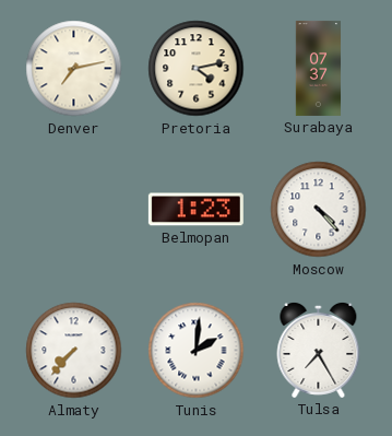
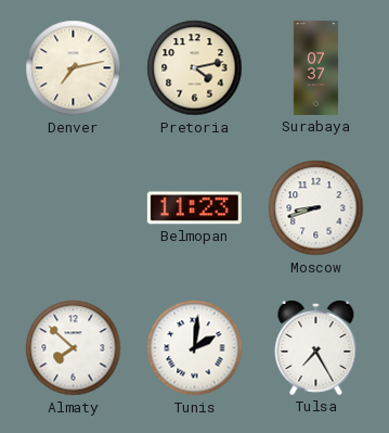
Belmopan: 1:23 -> 11:23
Moscow: 4:23 -> 8:42
Almaty: 7:37 -> 7:52
